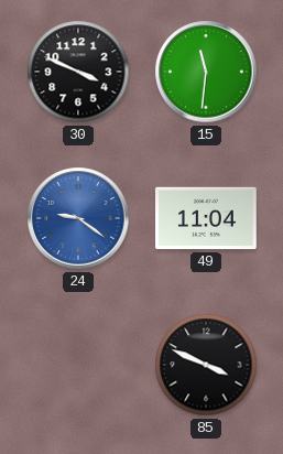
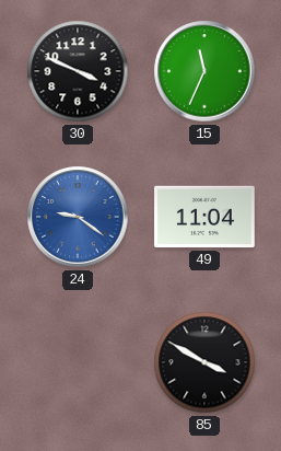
15: 11:31 -> 11:34
85: 3:49 -> 3:50
